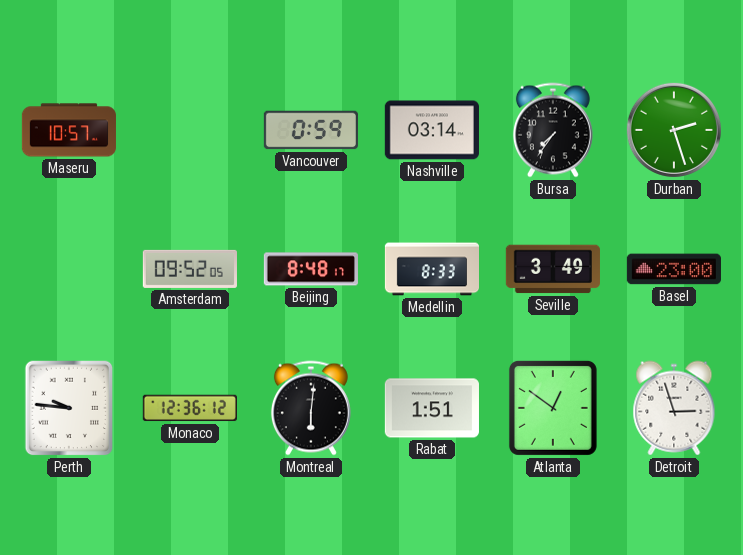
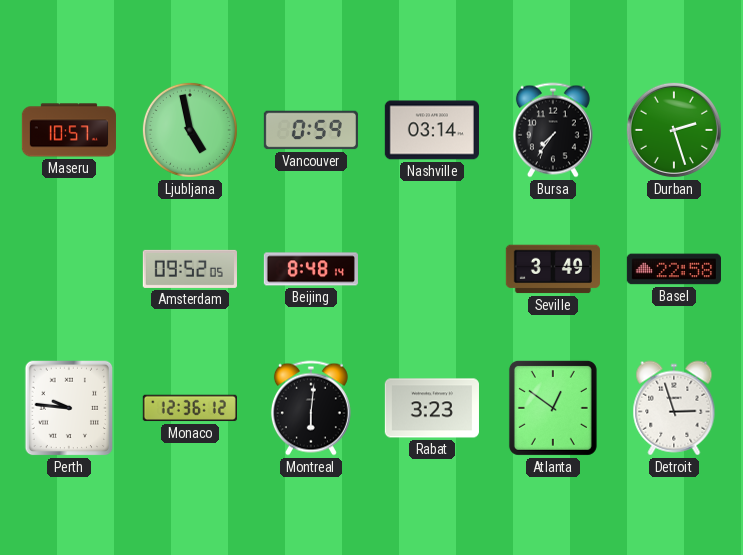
Ljubljana: none -> 4:58
Beijing: 8:48:17 -> 8:48:14
Medellin: 8:33 -> none
Basel: 23:00 -> 22:58
Rabat: 1:51 -> 3:23
